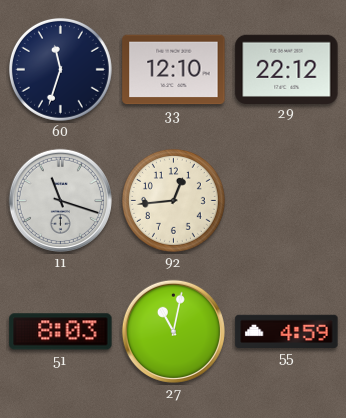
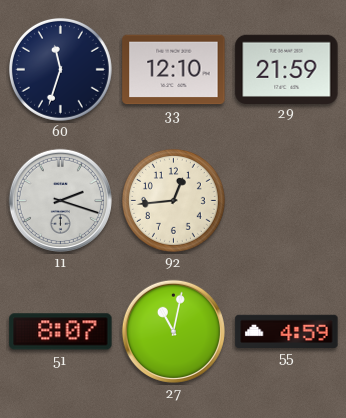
29: 22:12 -> 21:59
11: 11:18 -> 2:18
51: 8:03 -> 8:07
